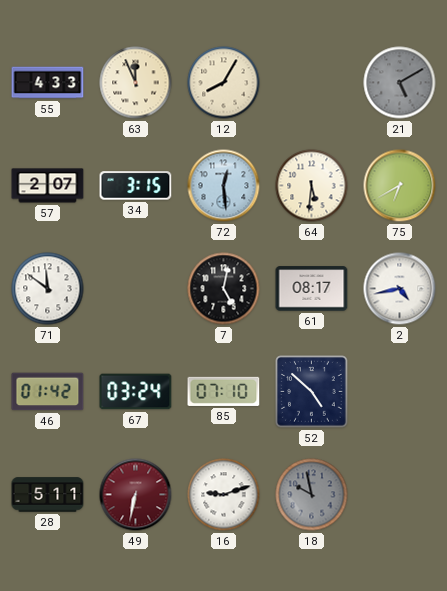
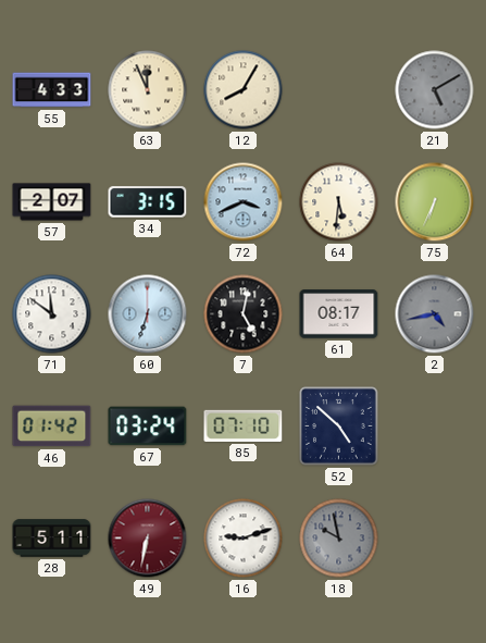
72: 12:29 -> 3:41
75: 6:40 -> 6:34
60: none -> 6:33
2 dial: white -> grey
